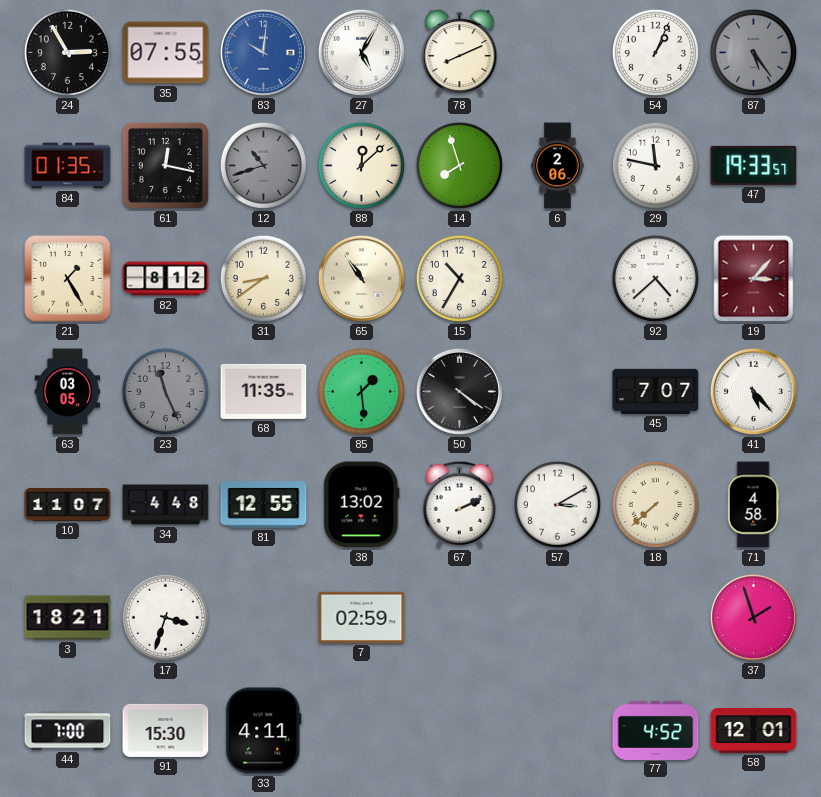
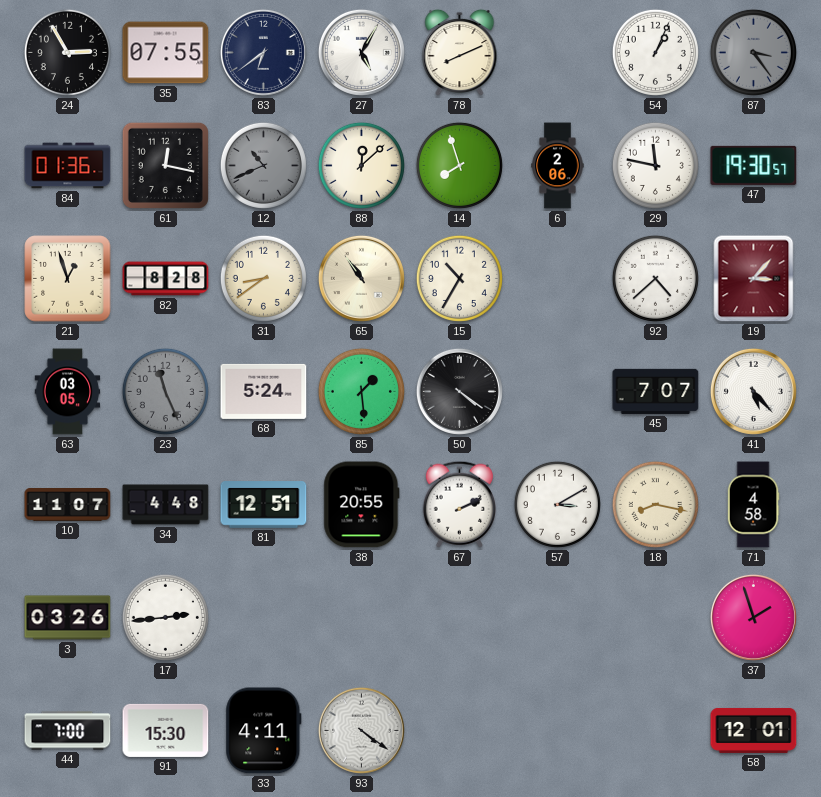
83: 10:01 -> 6:39
83 dial: blue -> navy
87: 5:24 -> 3:24
84: 01:35 -> 01:36
12: 10:42 -> 10:41
47: 19:33 -> 19:30
21: 1:25 -> 12:57
82: 8:12 -> 8:28
68: 11:35 -> 5:24
81: 12:55 -> 12:51
38: 13:02 -> 20:55
18: 7:38 -> 8:17
3: 18:21 -> 03:26
17: 3:33 -> 2:44
7: 02:59 -> none
93: none -> 4:21
77: 4:52 -> none
